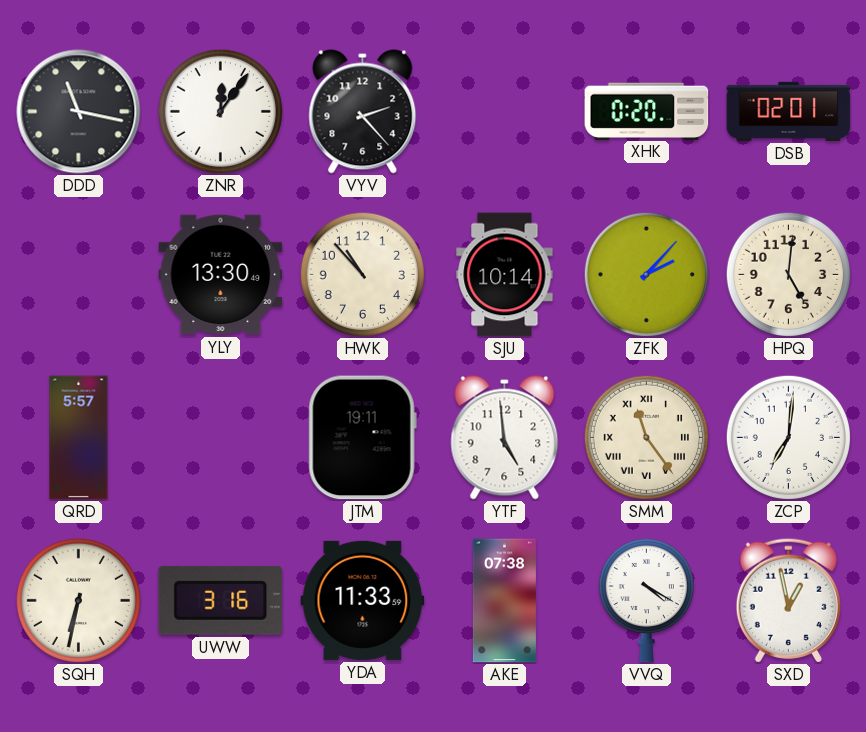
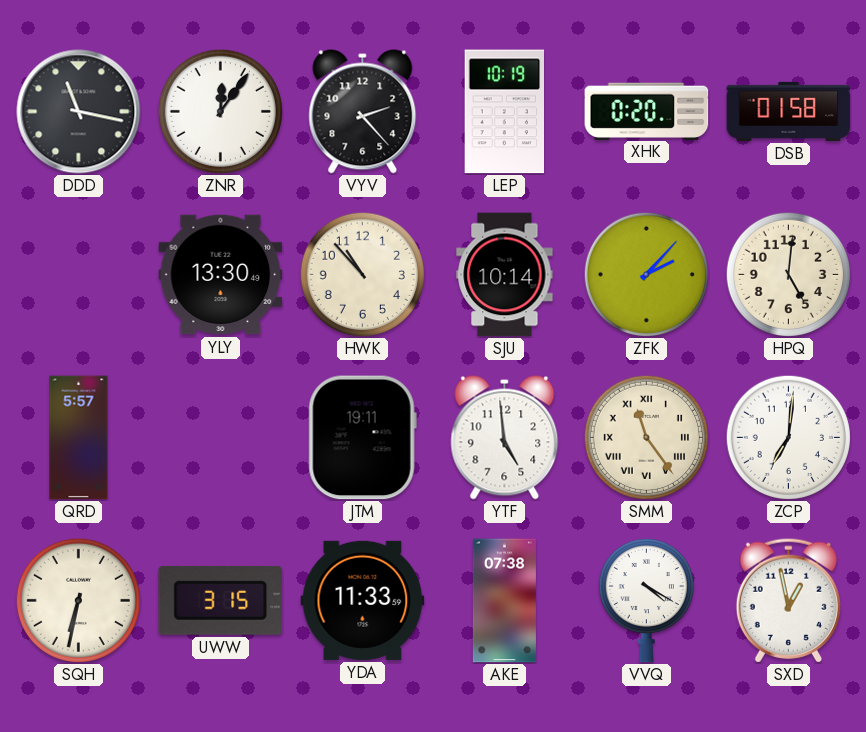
LEP: none -> 10:19
DSB: 02:01 -> 01:58
UWW: 3:16 -> 3:15
